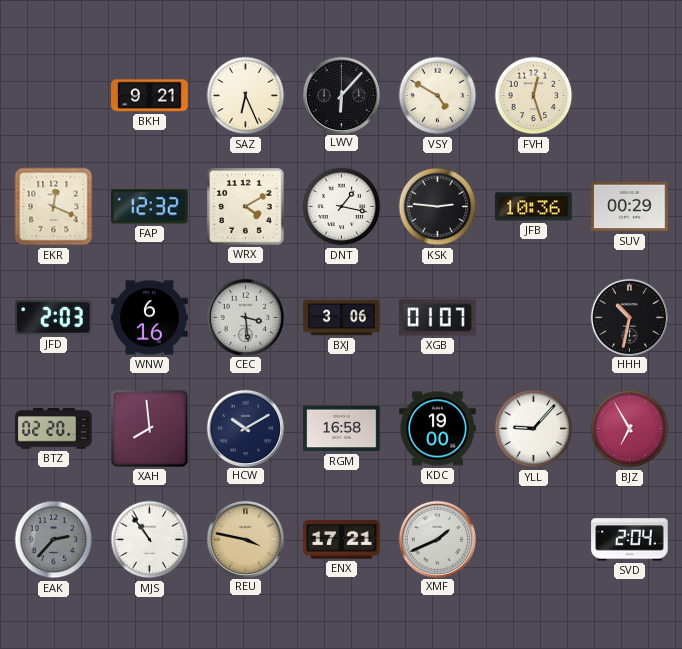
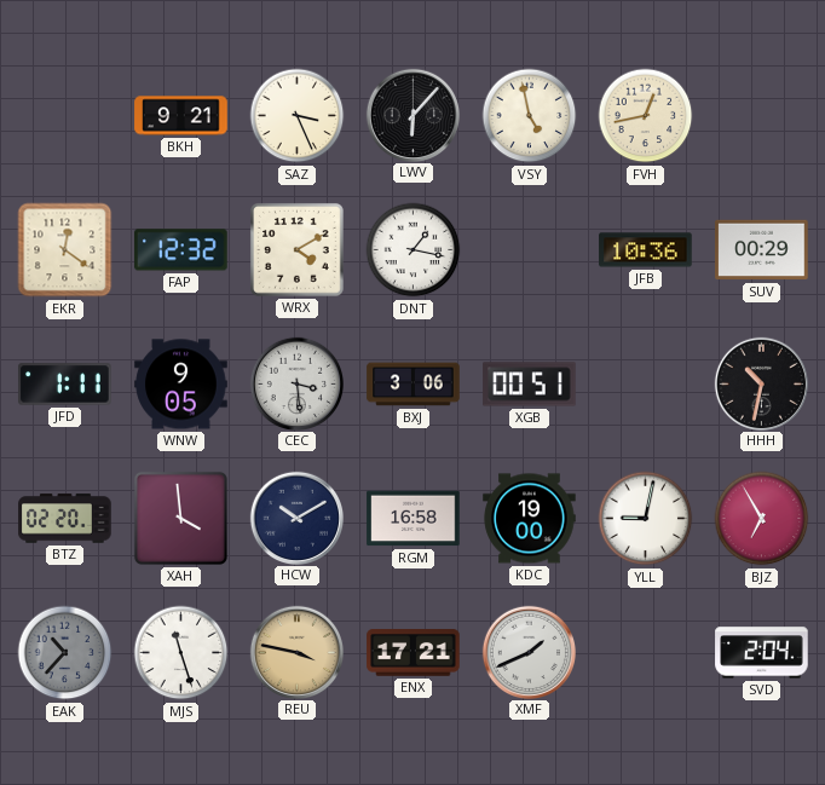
SAZ: 6:26 -> 3:26
VSY: 4:50 -> 4:58
FVH: 12:27 -> 12:43
EKR: 12:19 -> 12:21
KSK: 2:46 -> none
JFD: 2:03 -> 1:11
WNW: 6:16 -> 9:05
XGB: 01:07 -> 00:51
XAH: 7:59 -> 3:59
YLL: 9:07 -> 9:02
EAK: 2:37 -> 10:37
MJS: 10:54 -> 11:27
